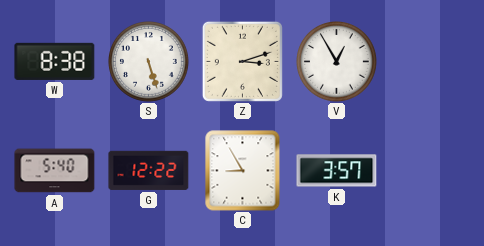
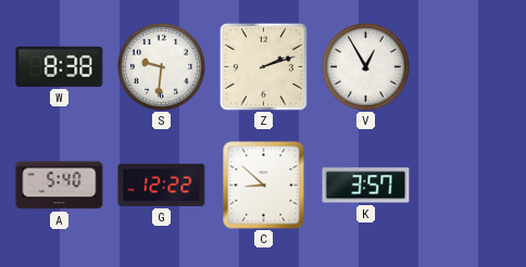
S: 5:27 -> 9:31
Z: 3:12 -> 2:12
C: 8:55 -> 8:52
